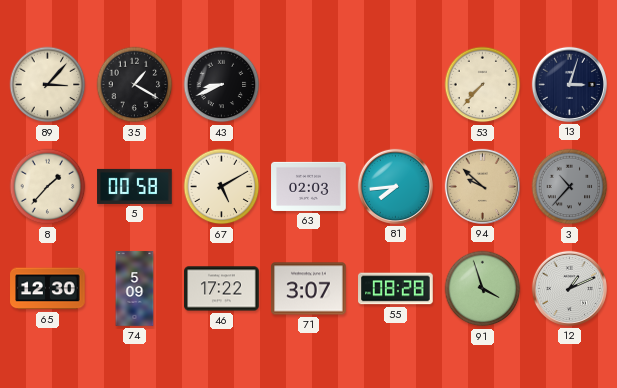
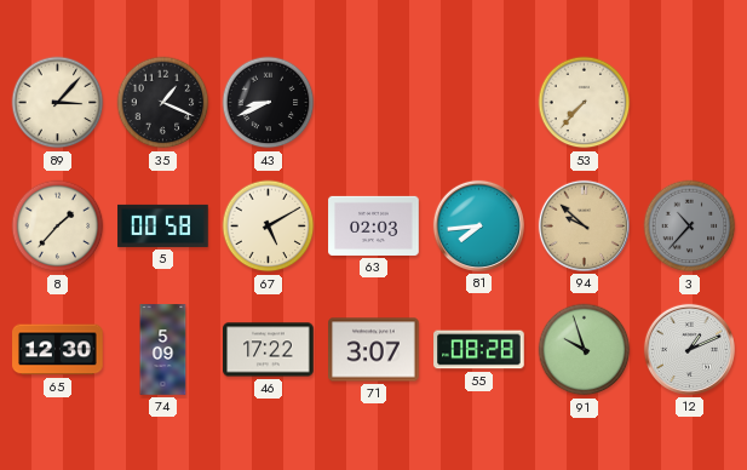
35: 1:20 -> 1:19
13: 3:03 -> none
91: 3:57 -> 9:57
